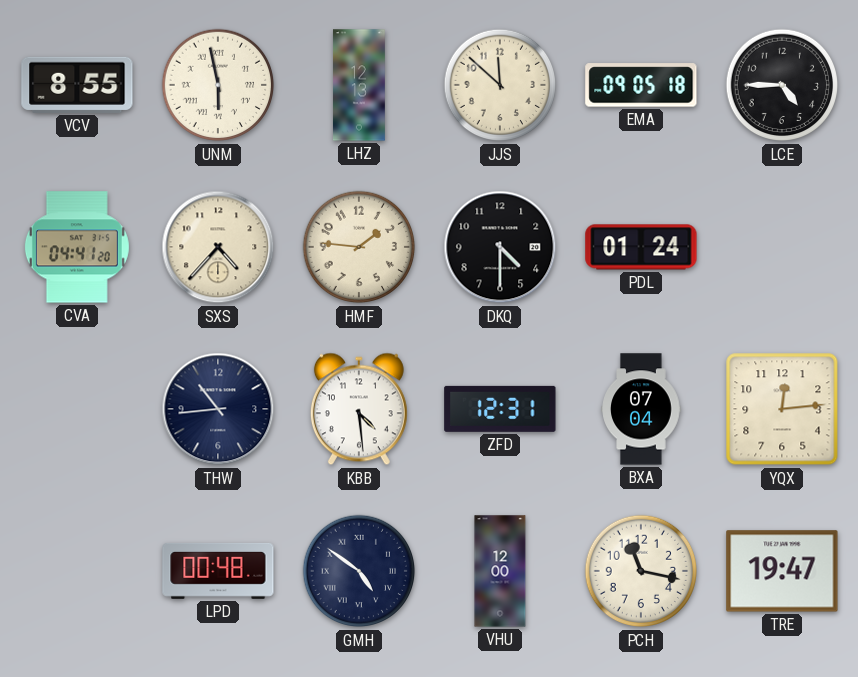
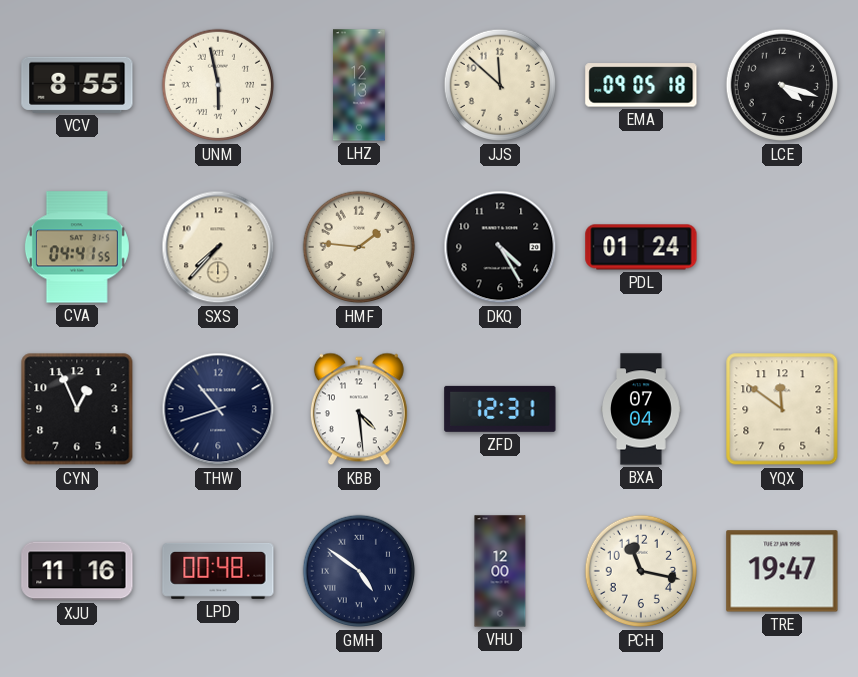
LCE: 4:45 -> 4:18
CVA: 04:41:20 -> 04:41:55
SXS: 4:37 -> 7:37
DKQ: 4:30 -> 4:25
CYN: none -> 12:56
THW: 10:44 -> 10:42
YQX: 12:14 -> 11:51
XJU: none -> 11:16
